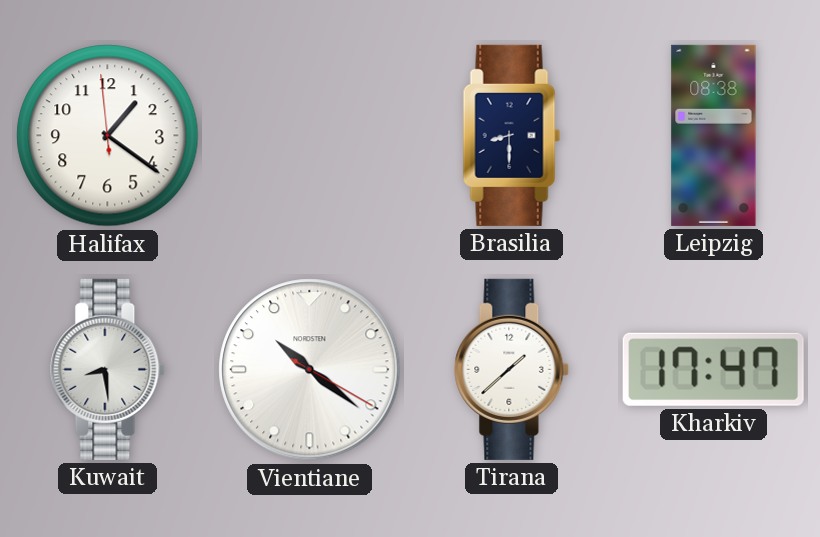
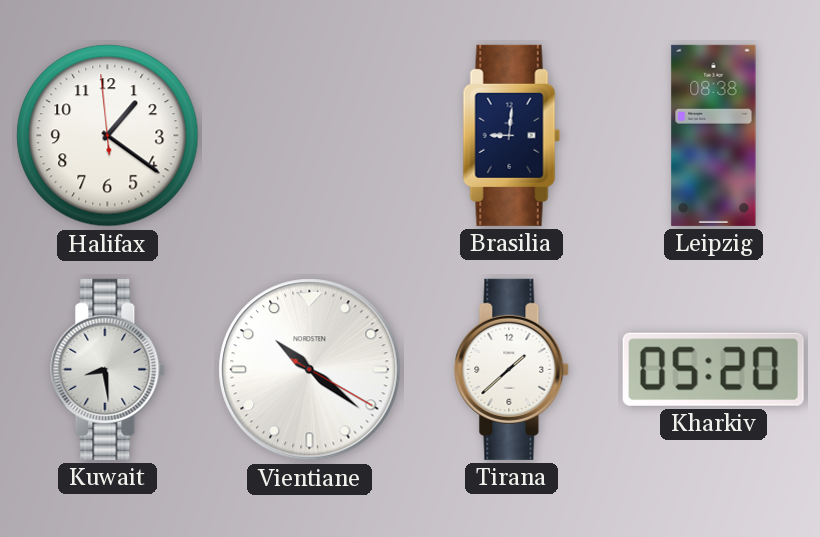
Brasilia: 8:30 -> 9:01
Kharkiv: 17:47 -> 05:20
